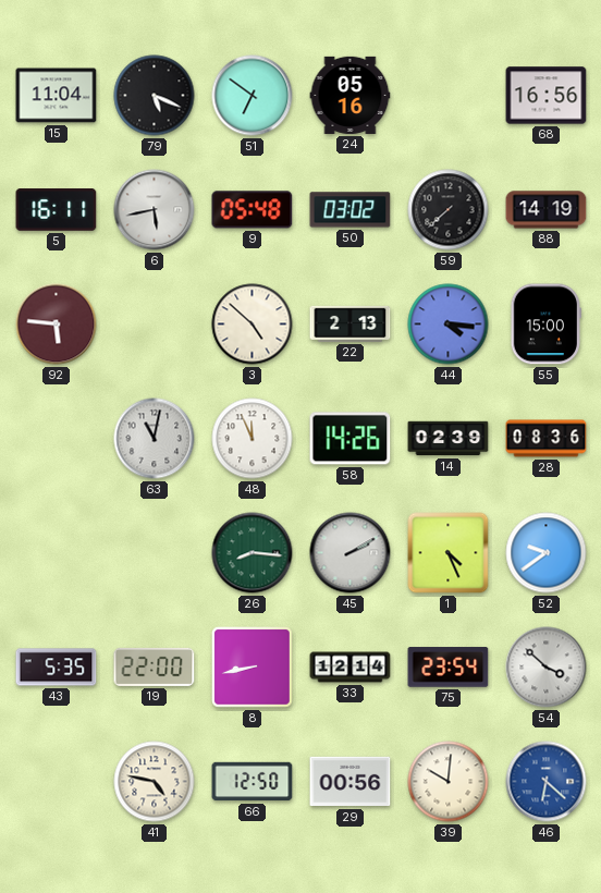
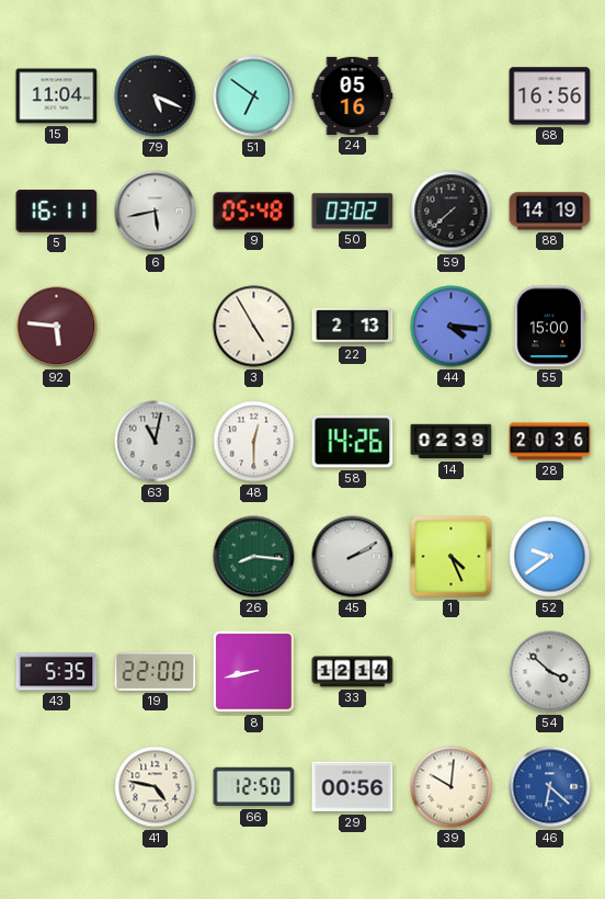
3: 4:52 -> 4:55
48: 11:56 -> 12:30
28: 08:36 -> 20:36
75: 23:54 -> none
